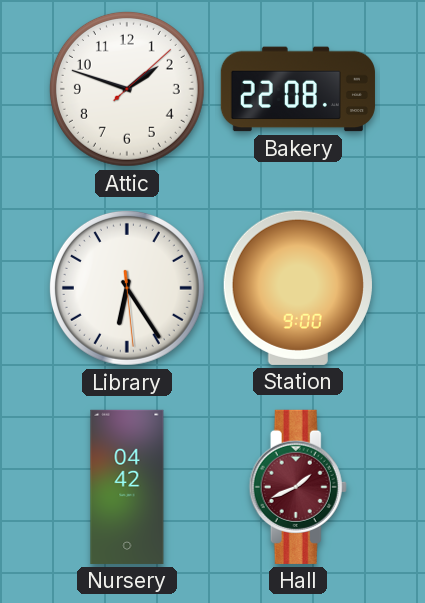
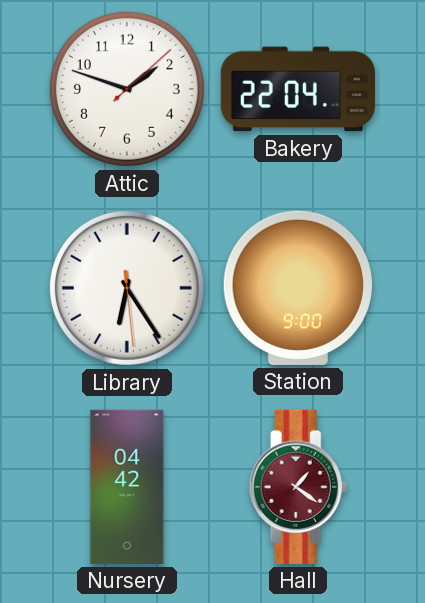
Bakery: 22:08 -> 22:04
Hall: 1:41 -> 1:21
